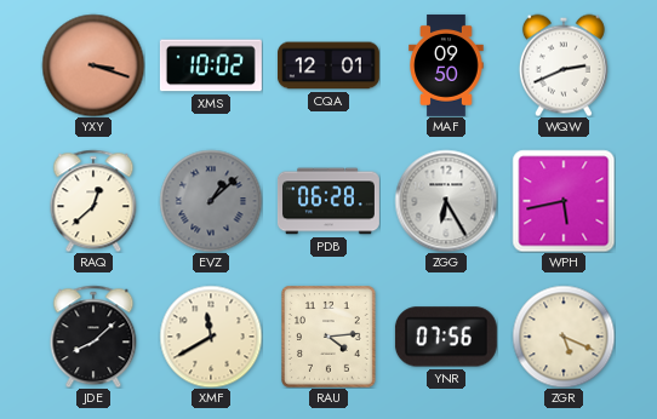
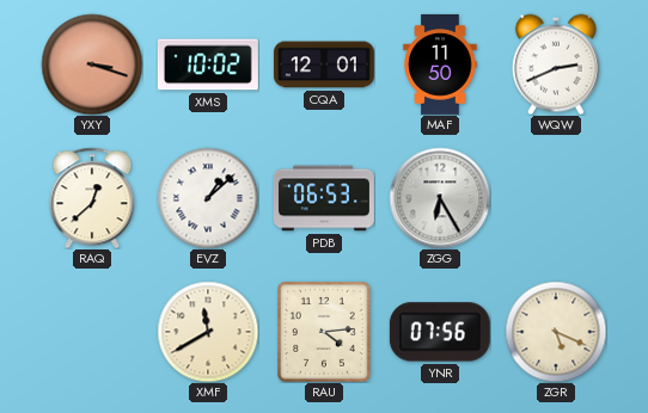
MAF: 09:50 -> 11:50
EVZ dial: grey -> white
PDB: 06:28 -> 06:53
WPH: 5:43 -> none
JDE: 8:08 -> none
